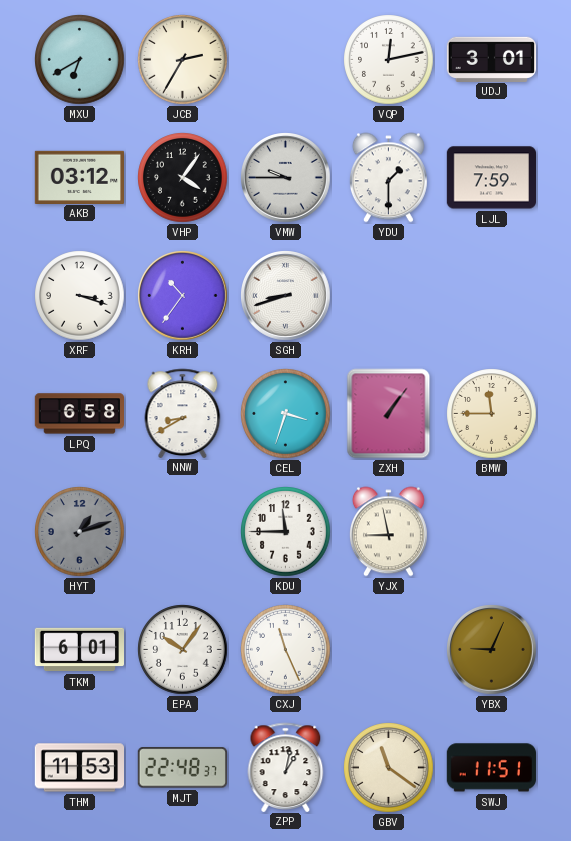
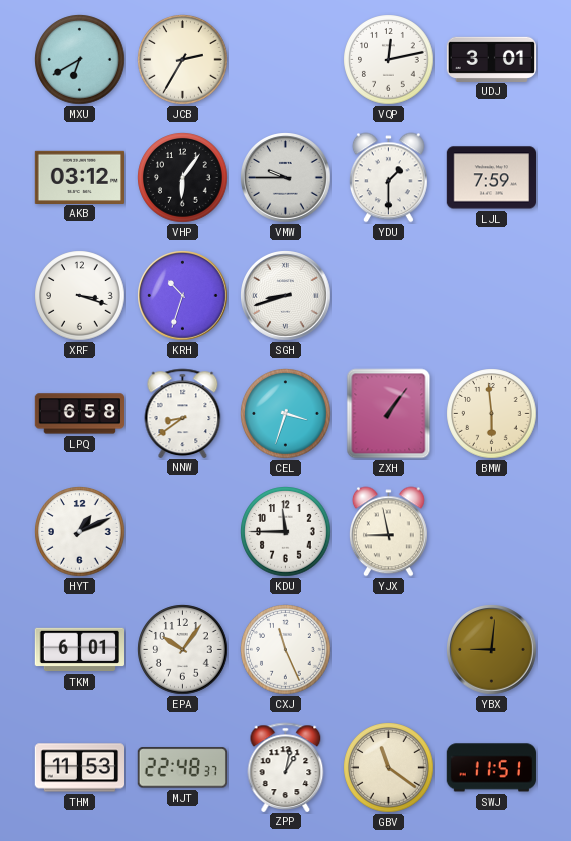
VHP: 4:06 -> 6:06
KRH: 10:36 -> 10:33
NNW: 8:40 -> 8:39
BMW: 11:45 -> 5:59
HYT: 1:12 -> 1:11
HYT dial: grey -> white
YBX: 9:04 -> 9:01
